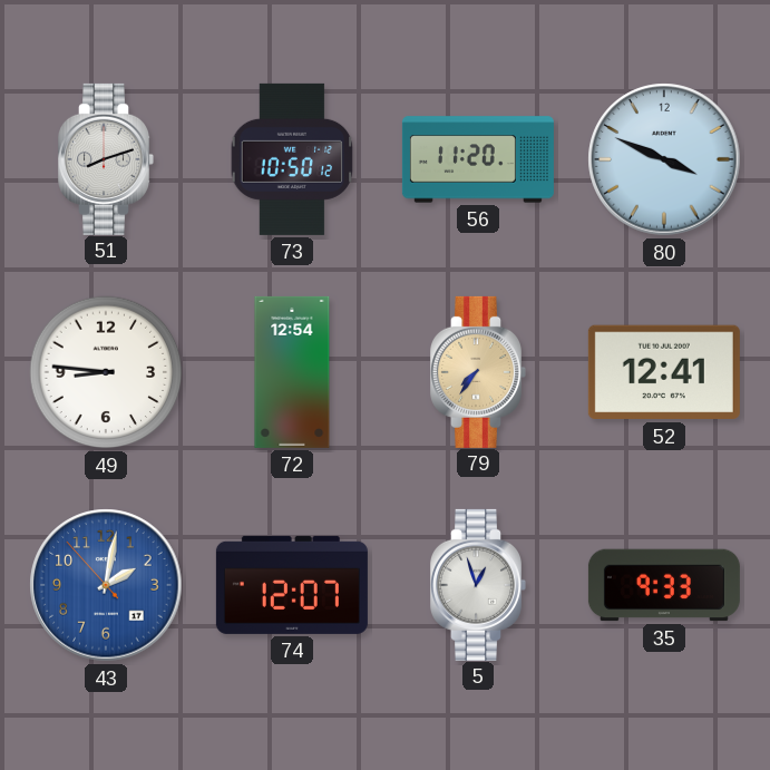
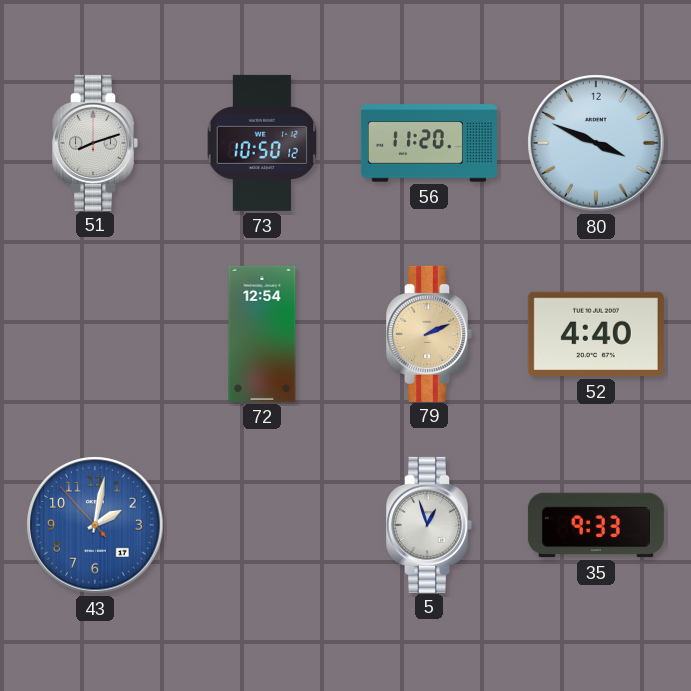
49: 8:46 -> none
79: 7:36 -> 2:11
52: 12:41 -> 4:40
74: 12:07 -> none
